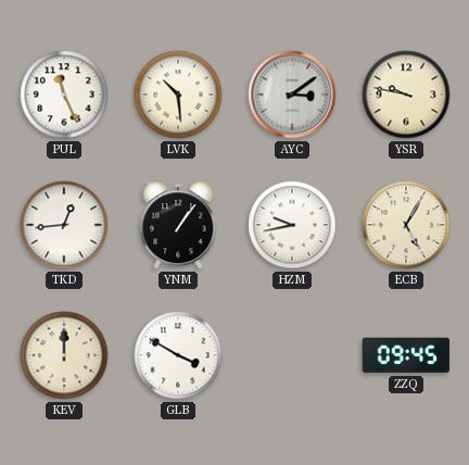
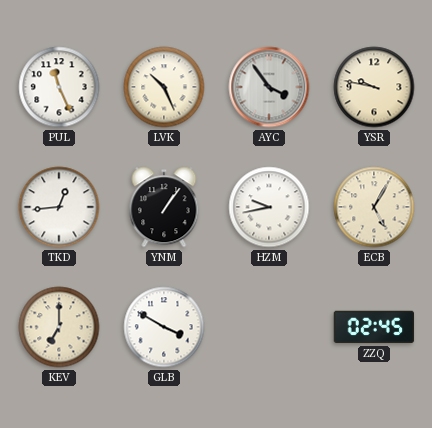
LVK: 10:29 -> 10:26
AYC: 3:09 -> 3:54
KEV: 12:00 -> 7:00
ZZQ: 09:45 -> 02:45
